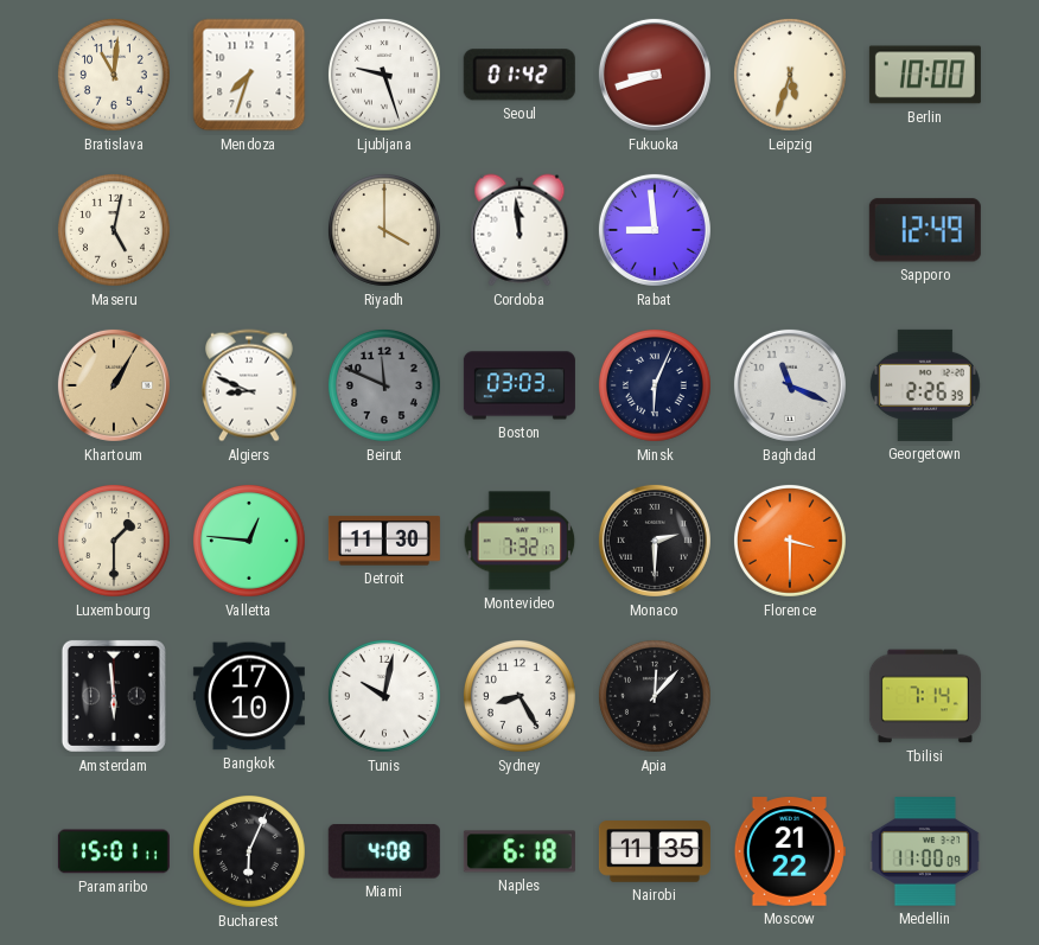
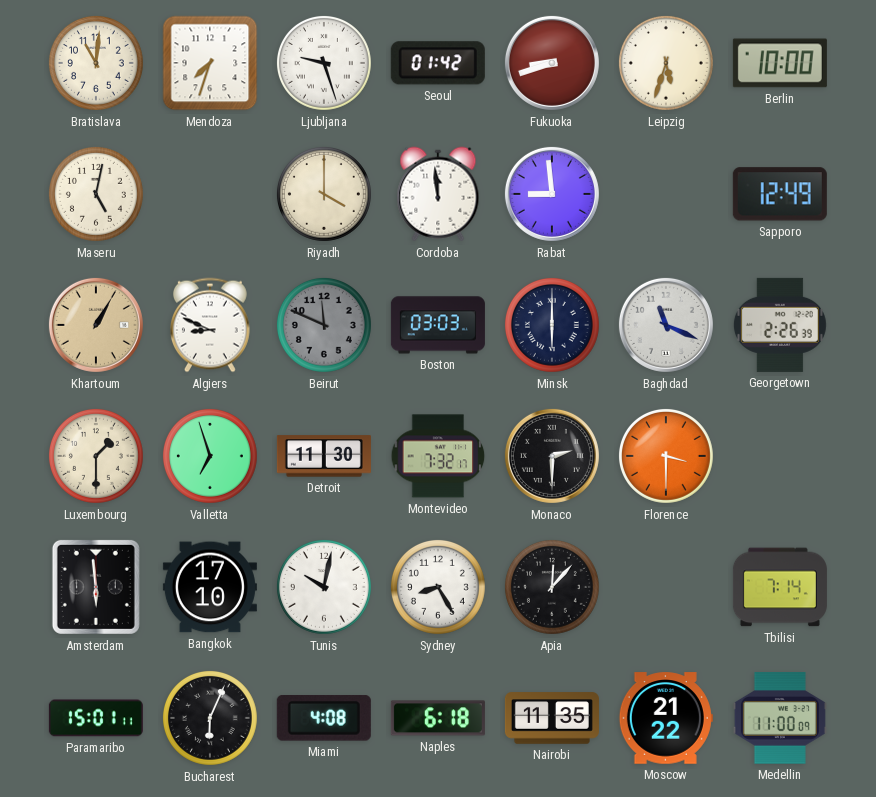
Minsk: 6:04 -> 6:00
Valletta: 12:46 -> 6:57
